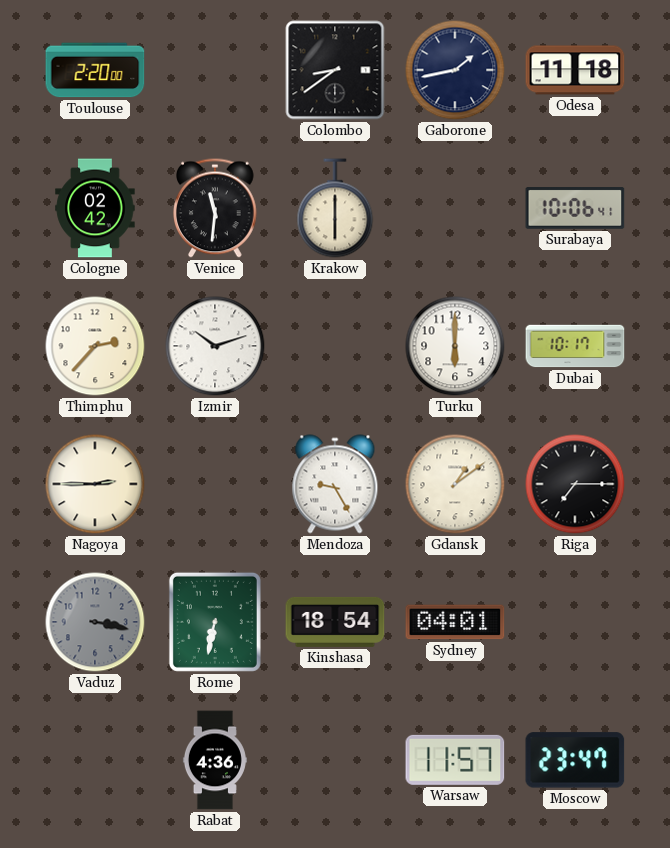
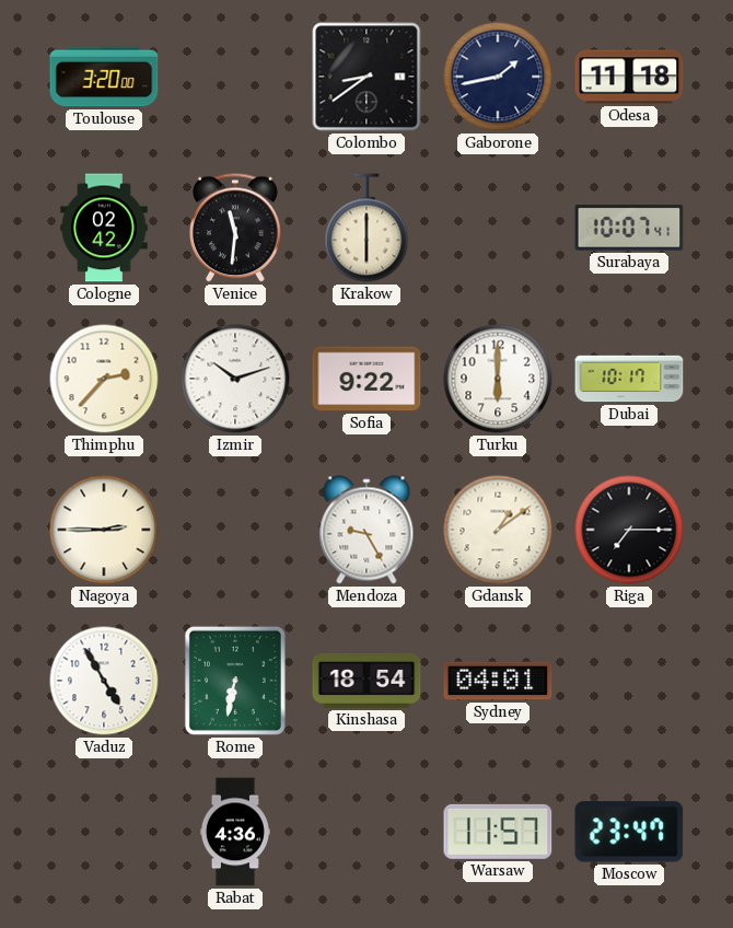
Toulouse: 2:20 -> 3:20
Surabaya: 10:06 -> 10:07
Sofia: none -> 9:22
Vaduz: 3:17 -> 4:55
Vaduz dial: grey -> white
